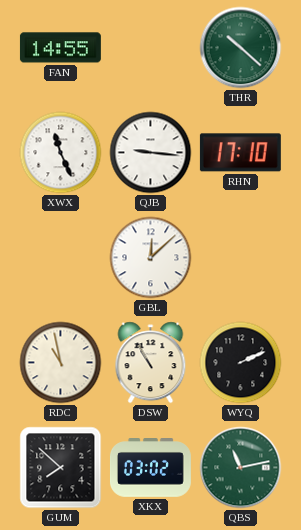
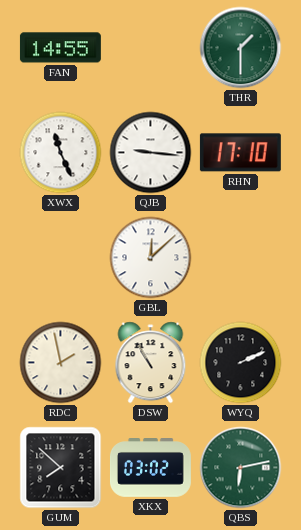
THR: 10:22 -> 1:30
RDC: 10:58 -> 1:58
QBS: 11:13 -> 6:13
